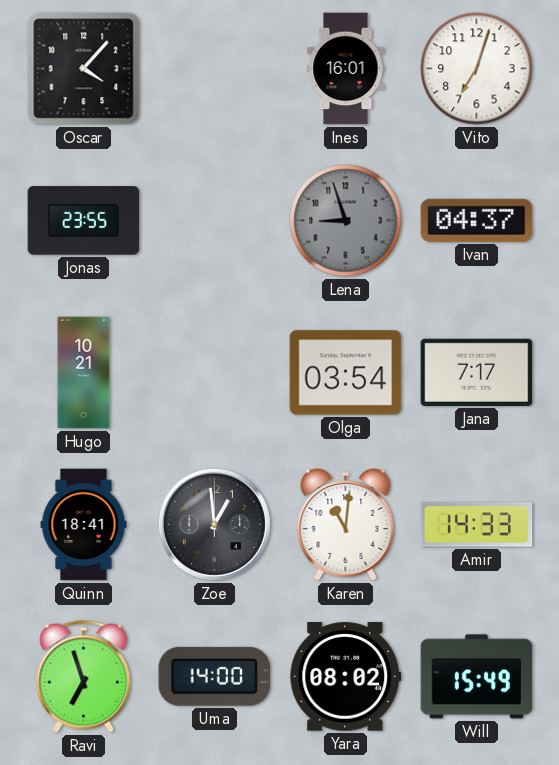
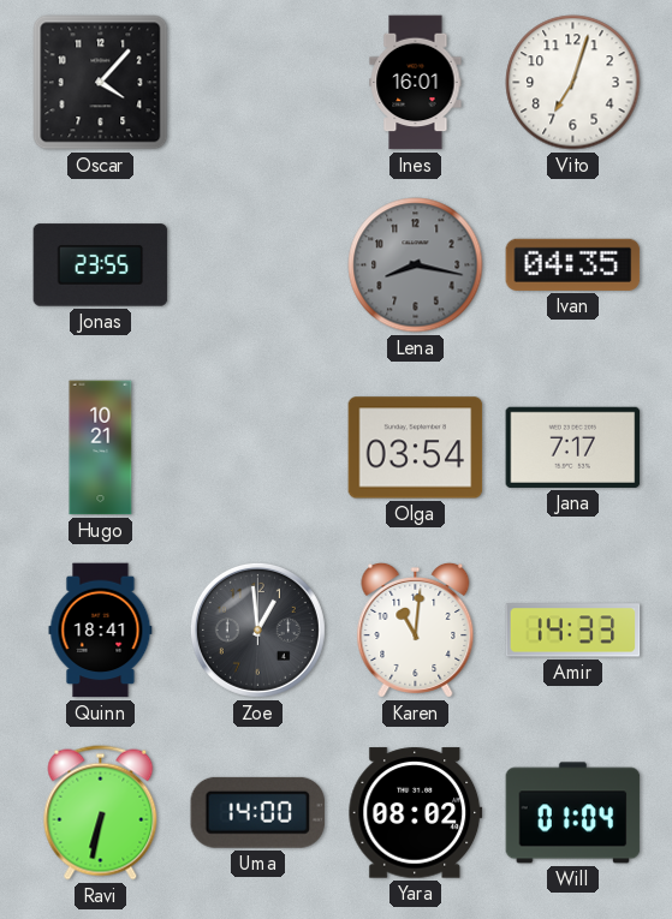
Lena: 8:57 -> 8:17
Ivan: 04:37 -> 04:35
Ravi: 6:57 -> 6:32
Will: 15:49 -> 01:04
